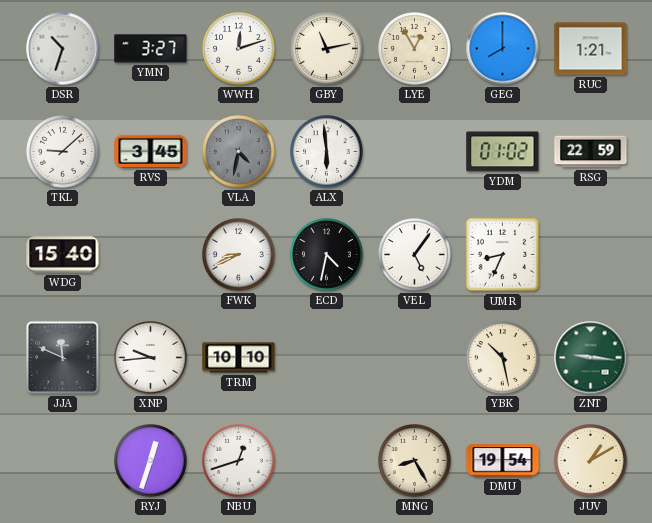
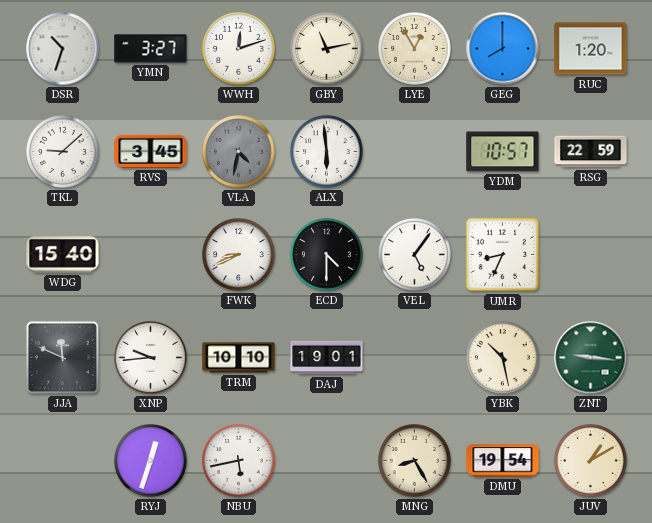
RUC: 1:21 -> 1:20
YDM: 01:02 -> 10:57
ECD: 4:32 -> 4:30
DAJ: none -> 19:01
NBU: 12:42 -> 5:43
